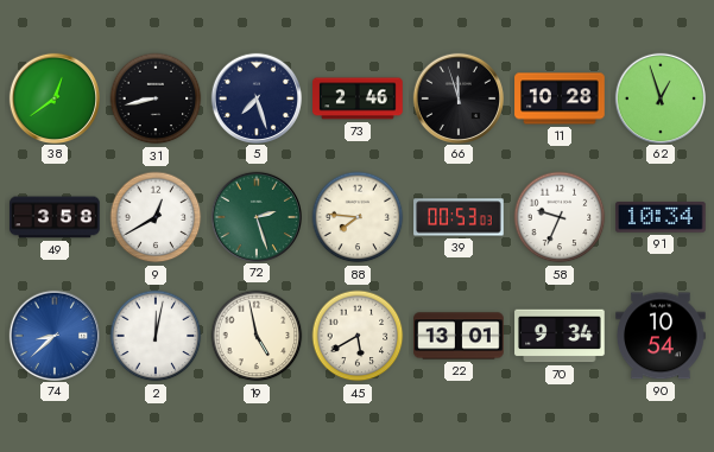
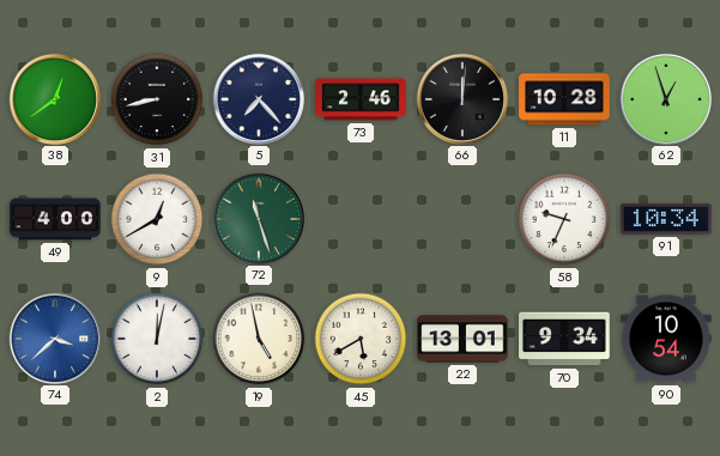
5: 7:27 -> 7:23
66: 11:57 -> 12:01
49: 3:58 -> 4:00
72: 2:27 -> 11:27
88: 7:46 -> none
39: 00:53 -> none
74: 8:38 -> 3:38
